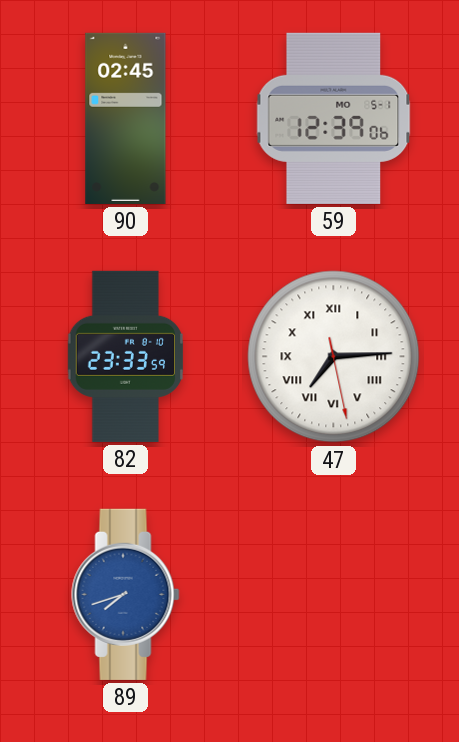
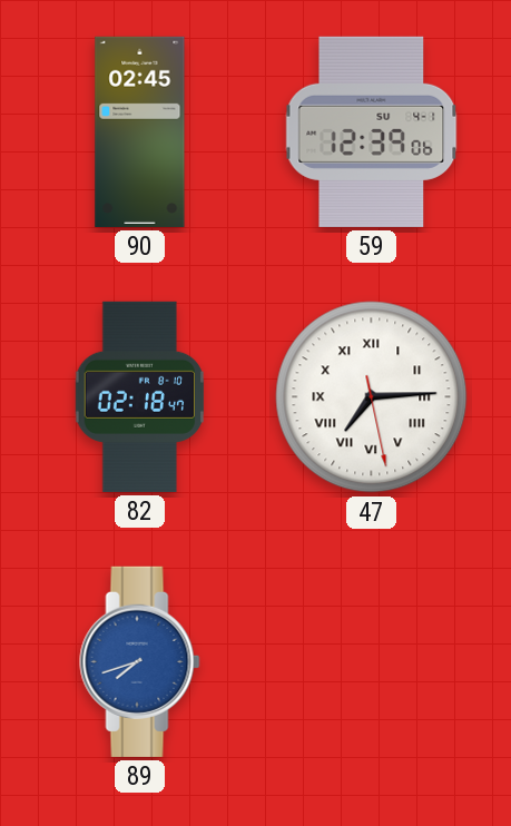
59 date: MO 5-1 -> SU 4-1
82: 23:33 -> 02:18
